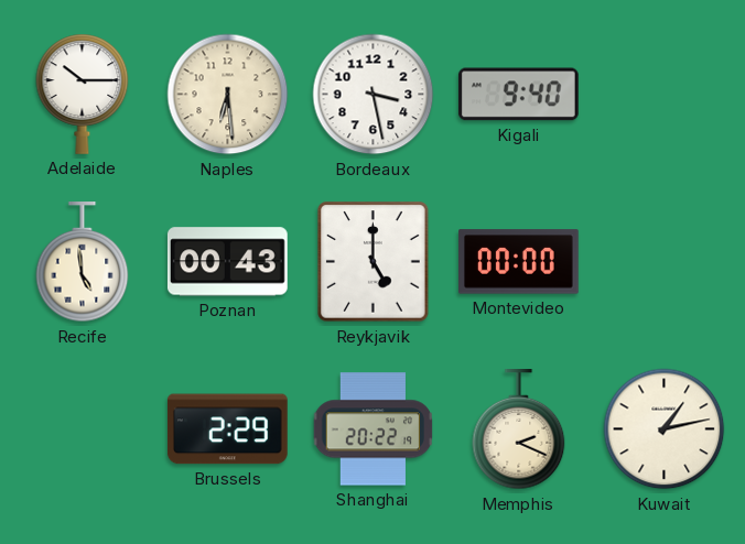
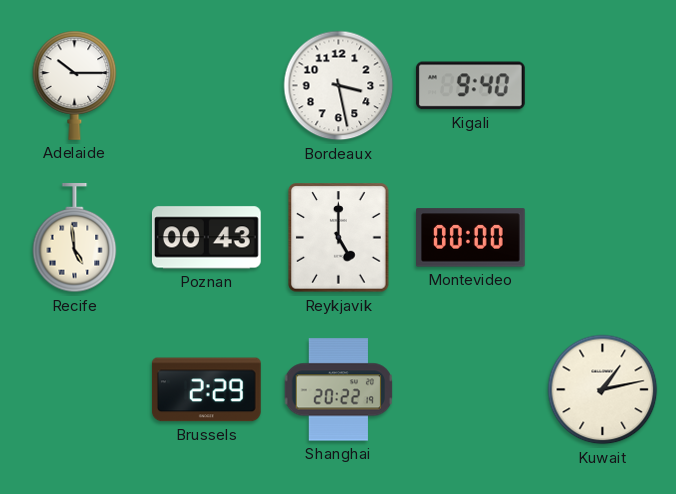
Naples: 6:29 -> none
Memphis: 2:19 -> none
